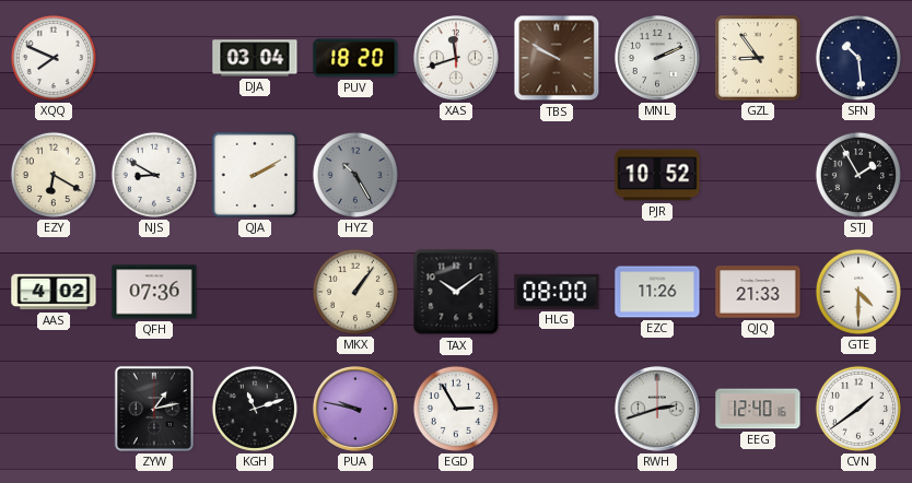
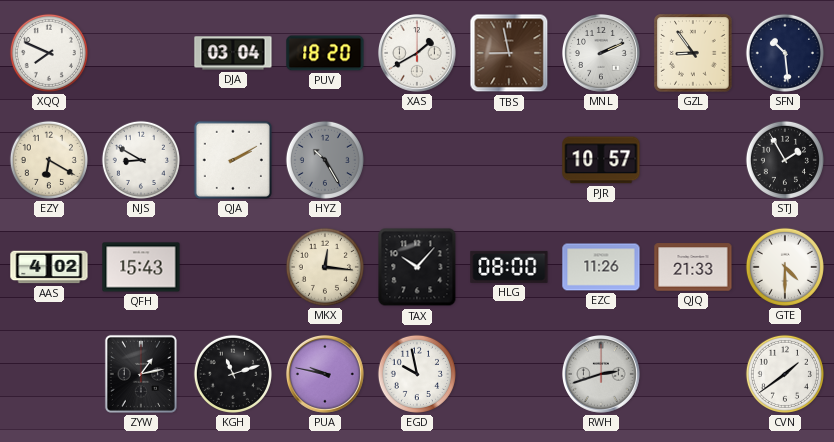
XAS: 11:42 -> 1:40
TBS: 9:50 -> 8:58
PJR: 10:52 -> 10:57
QFH: 07:36 -> 15:43
MKX: 1:06 -> 12:16
TAX: 10:09 -> 10:07
EGD: 2:55 -> 9:58
EEG: 12:40 -> none
